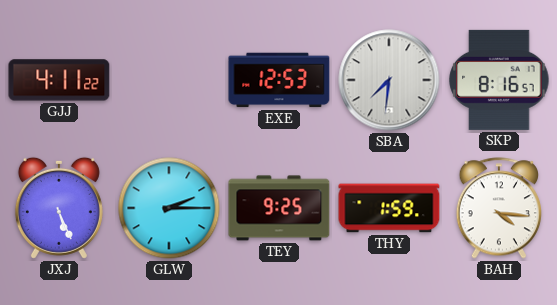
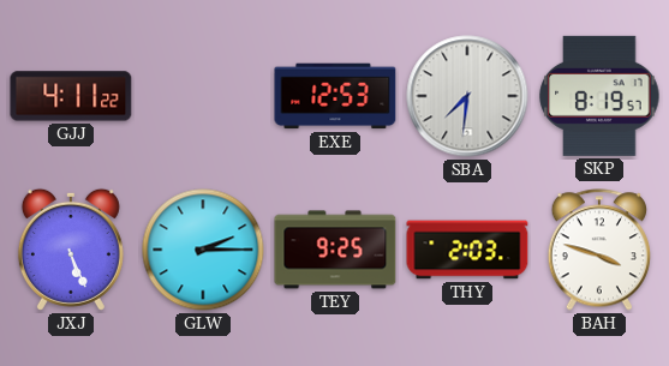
SKP: 8:16 -> 8:19
THY: 1:59 -> 2:03
BAH: 4:16 -> 3:48
